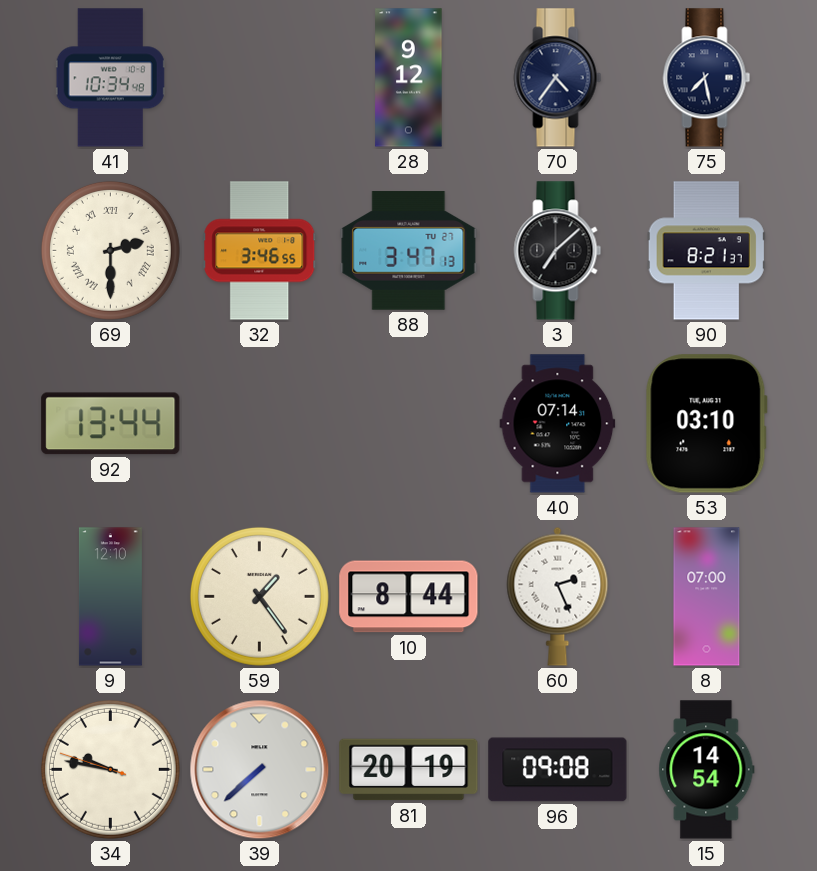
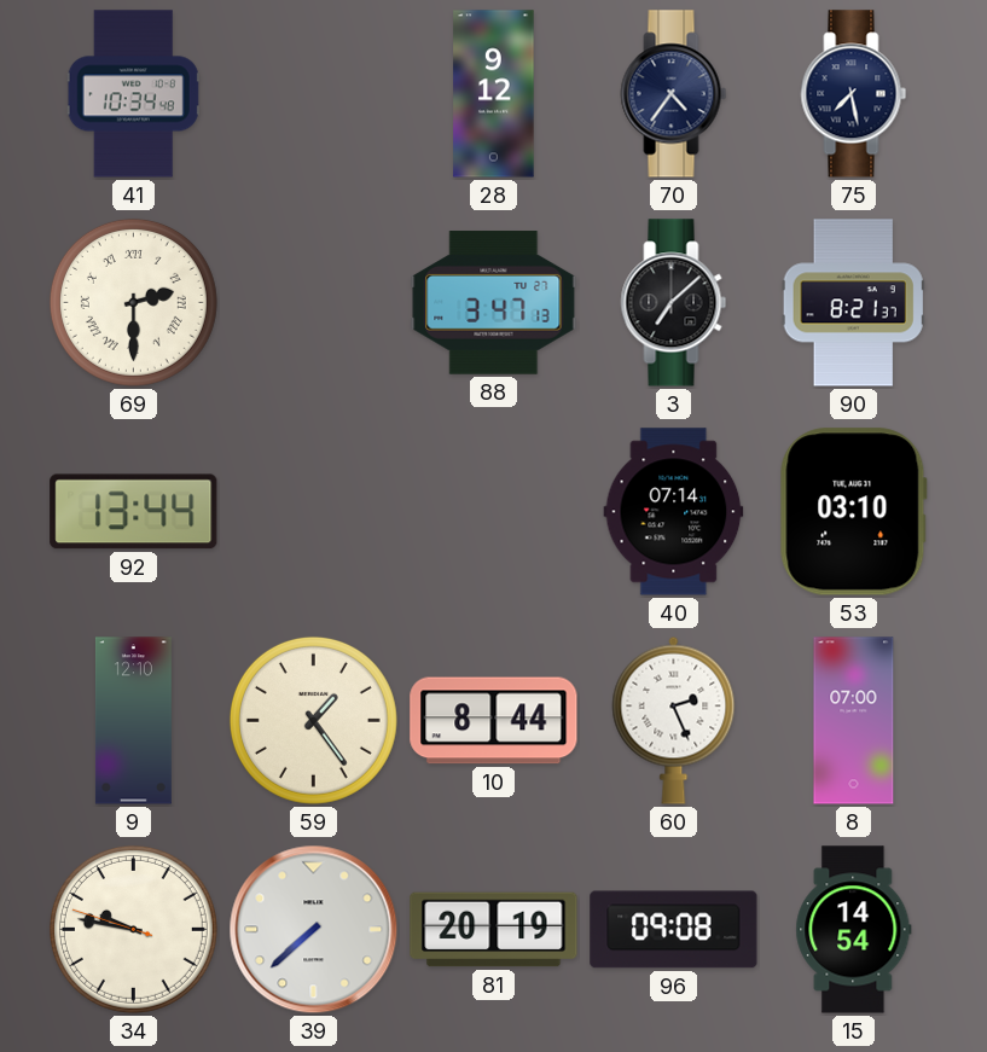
32: 3:46 -> none
